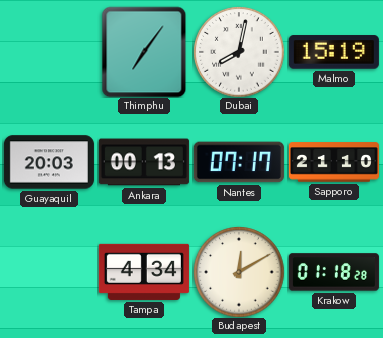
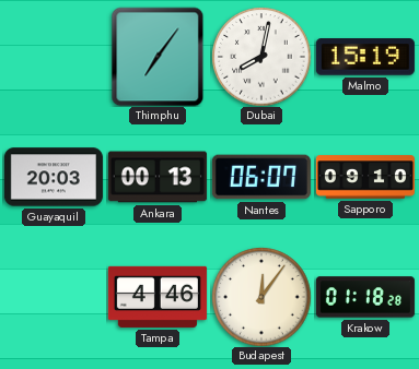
Nantes: 07:17 -> 06:07
Sapporo: 21:10 -> 09:10
Tampa: 4:34 -> 4:46
Budapest: 12:10 -> 12:06
